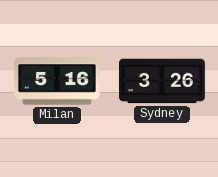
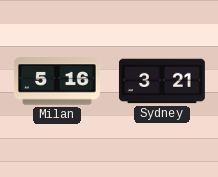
Sydney: 3:26 -> 3:21
